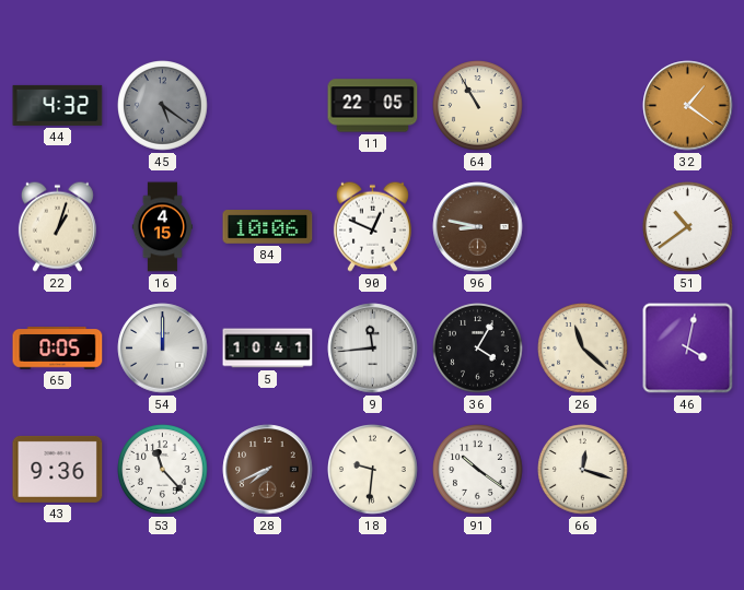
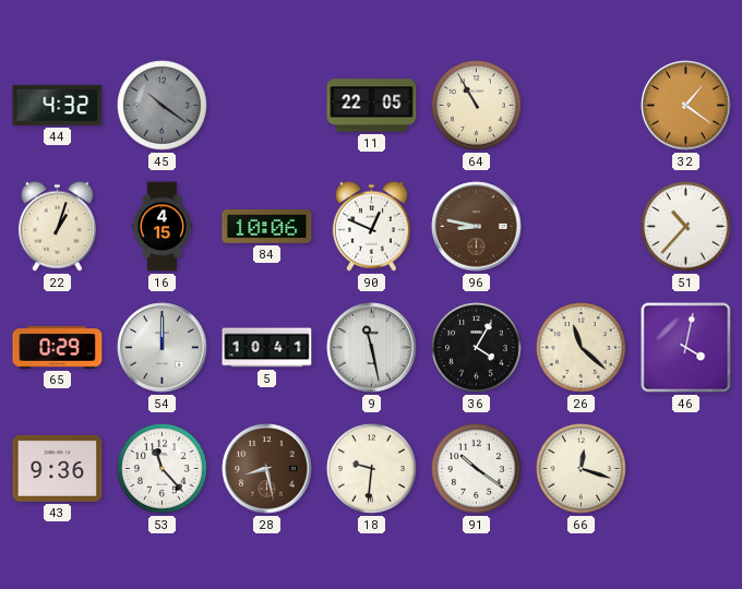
45: 5:21 -> 10:21
51: 10:39 -> 10:37
65: 0:05 -> 0:29
9: 11:44 -> 11:28
28: 7:41 -> 8:28
